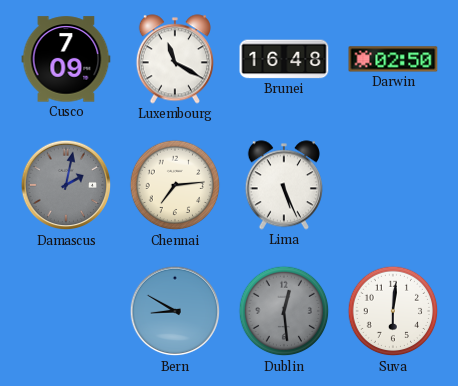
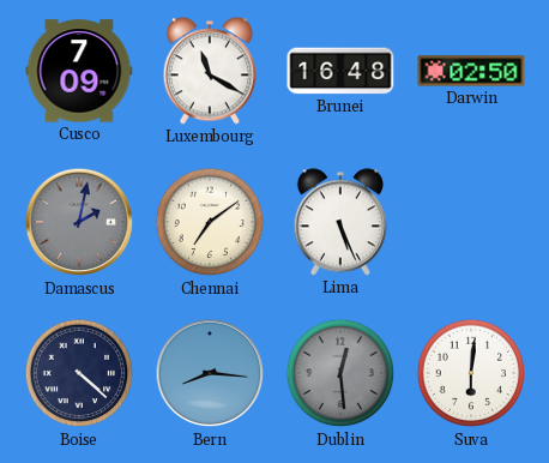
Chennai: 7:14 -> 7:09
Boise: none -> 4:22
Bern: 8:50 -> 8:16
